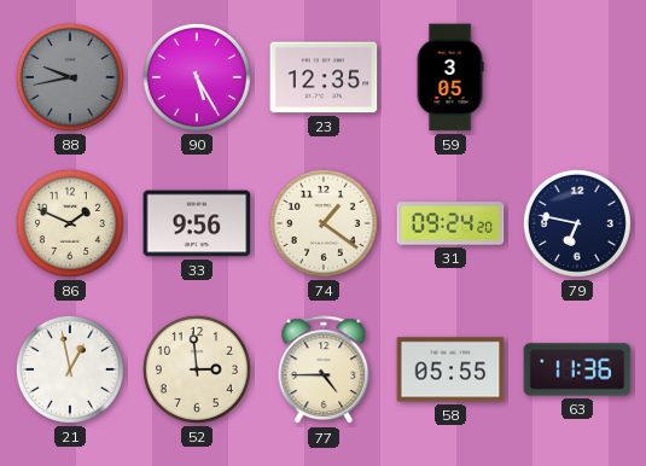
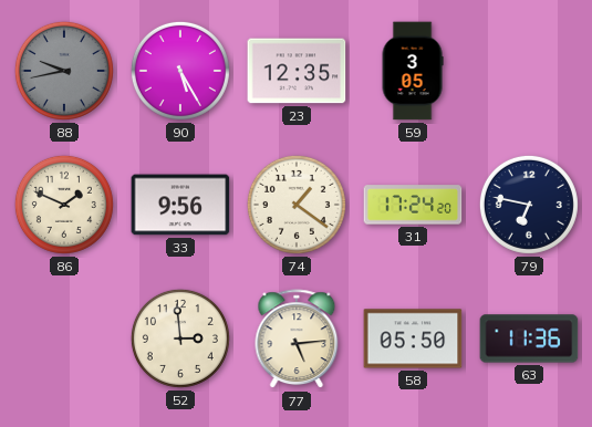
31: 09:24 -> 17:24
21: 12:58 -> none
77: 4:45 -> 5:14
58: 05:55 -> 05:50
